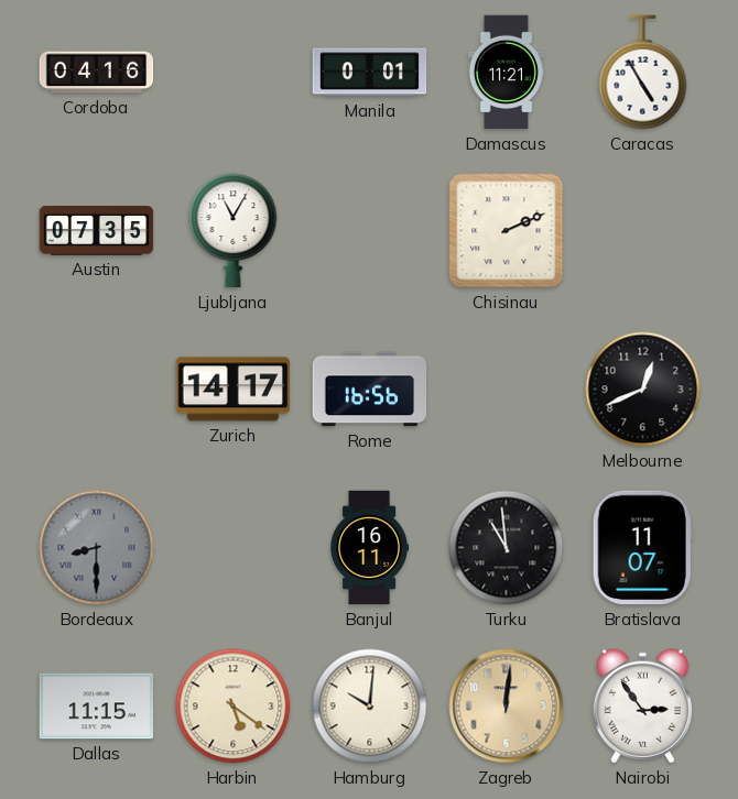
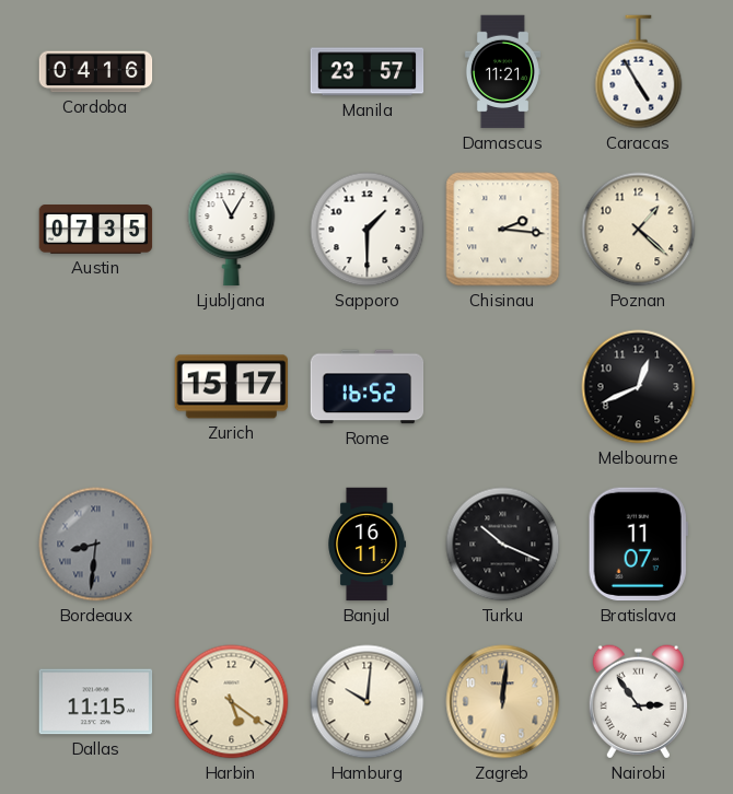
Manila: 0:01 -> 23:57
Sapporo: none -> 1:30
Chisinau: 2:11 -> 2:16
Poznan: none -> 1:22
Zurich: 14:17 -> 15:17
Rome: 16:56 -> 16:52
Bordeaux: 8:30 -> 8:31
Turku: 10:59 -> 10:19
